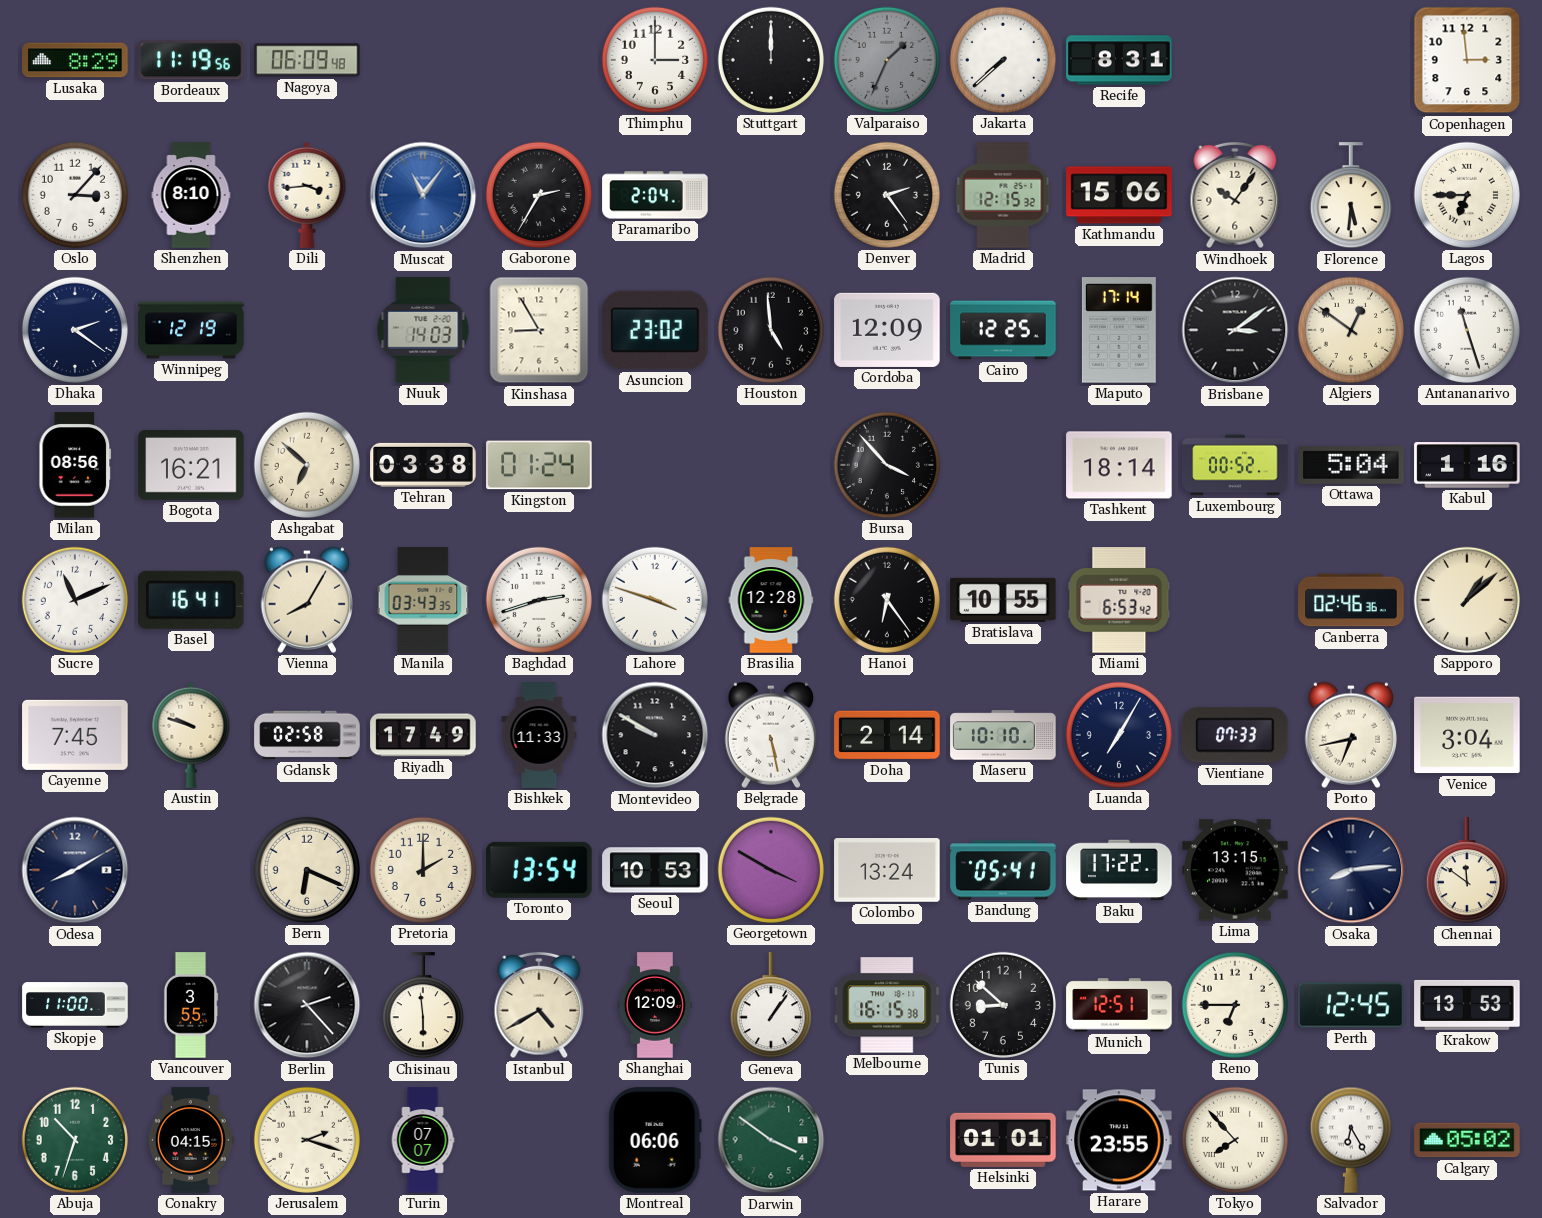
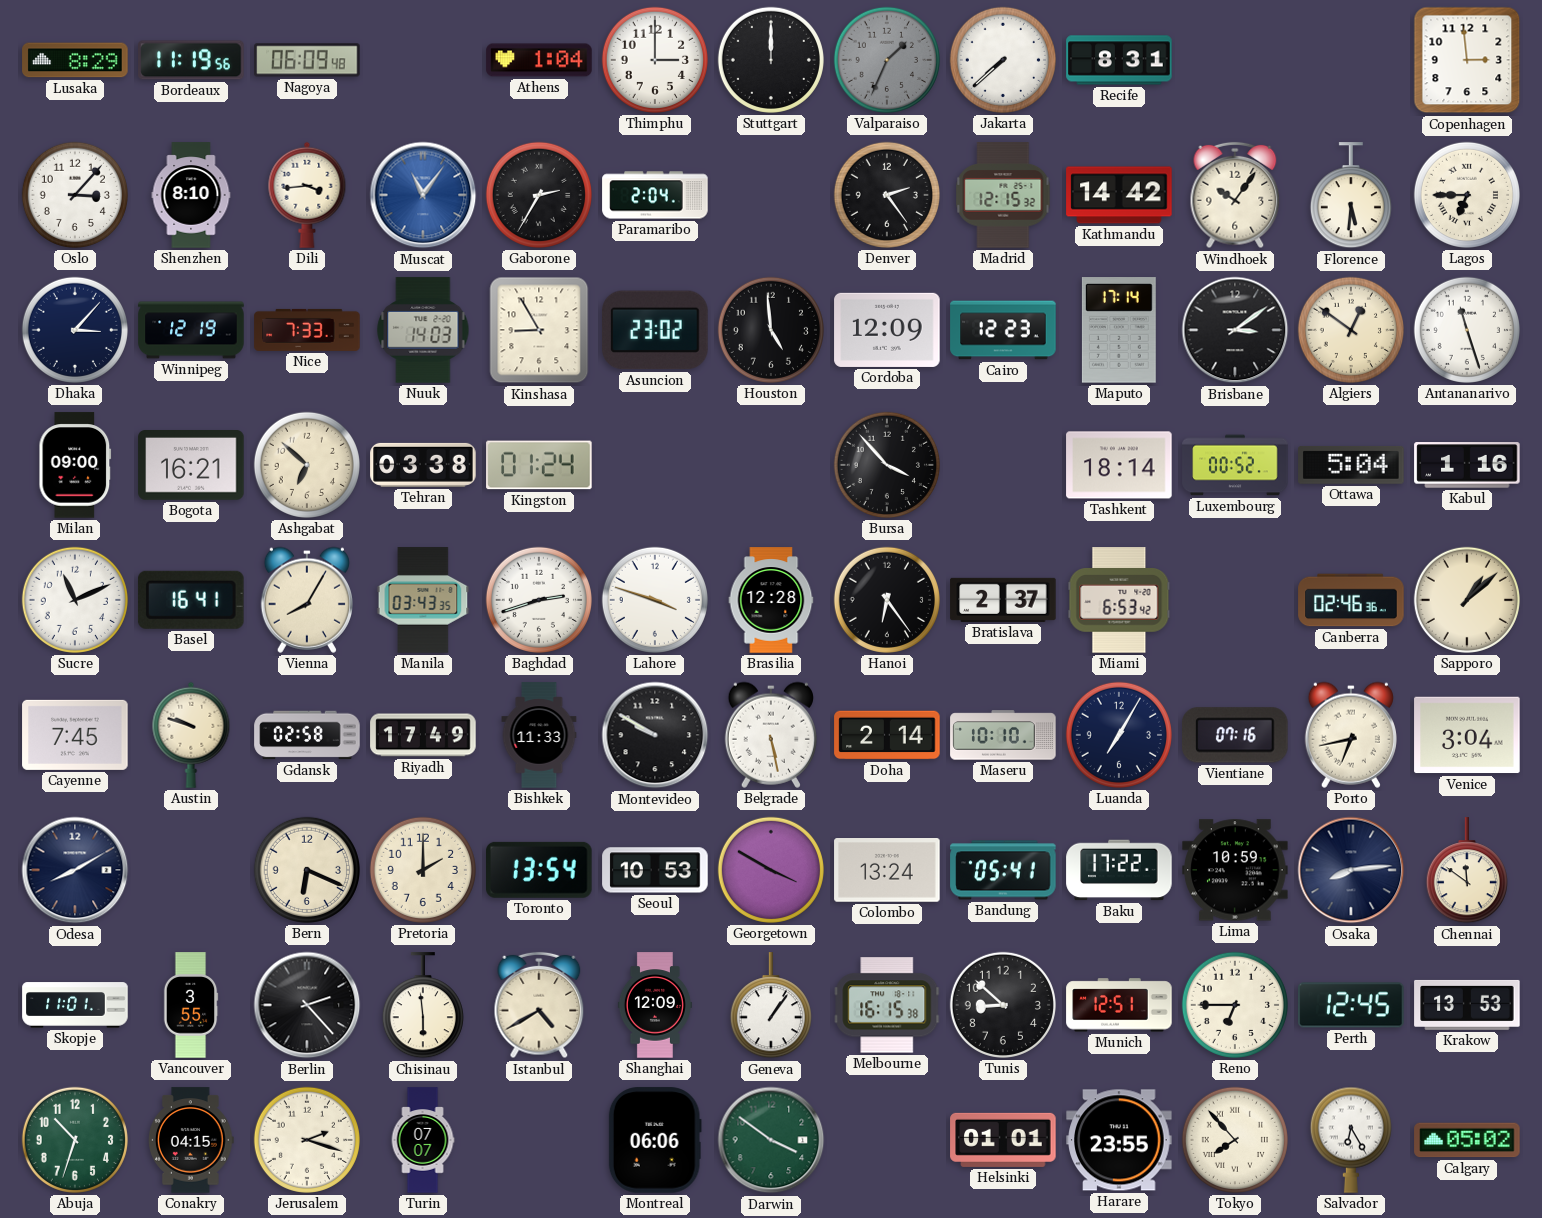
Athens: none -> 1:04
Kathmandu: 15:06 -> 14:42
Dhaka: 2:21 -> 3:07
Nice: none -> 7:33
Cairo: 12:25 -> 12:23
Milan: 08:56 -> 09:00
Bratislava: 10:55 -> 2:37
Vientiane: 07:33 -> 07:16
Lima: 13:15 -> 10:59
Skopje: 11:00 -> 11:01
